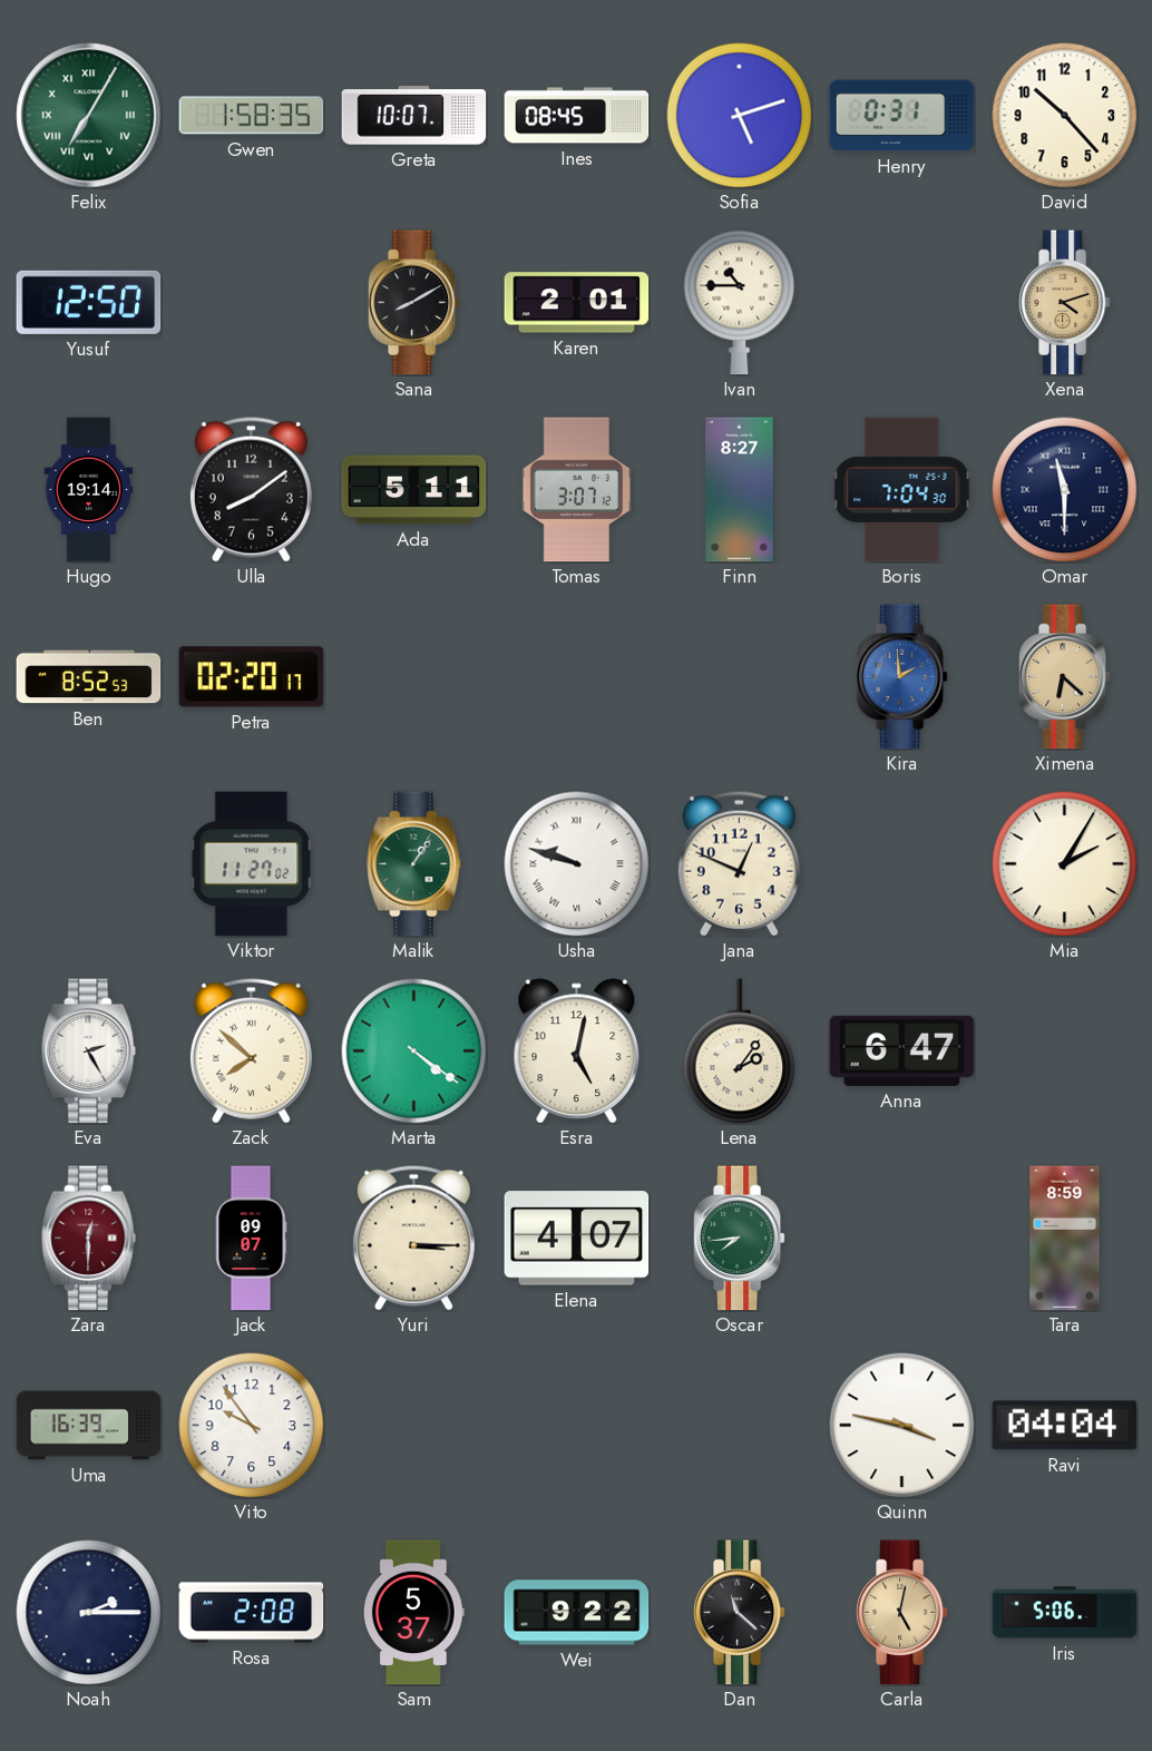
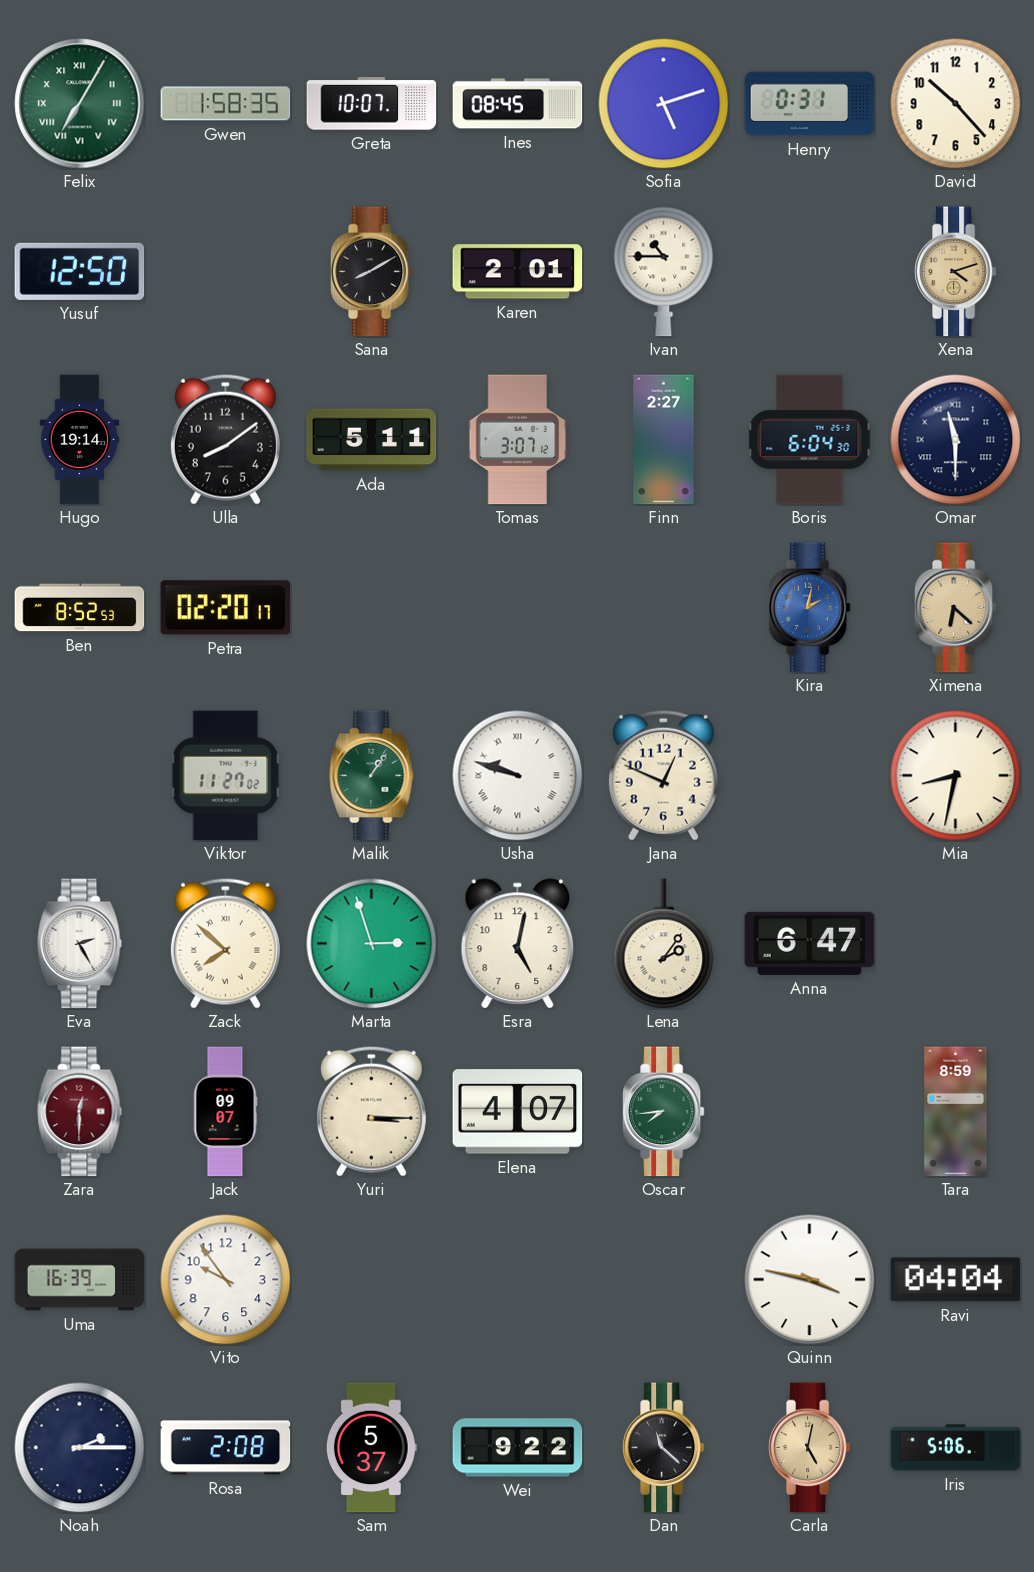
Finn: 8:27 -> 2:27
Boris: 7:04 -> 6:04
Kira: 1:59 -> 2:02
Mia: 2:05 -> 8:32
Marta: 4:21 -> 2:57
